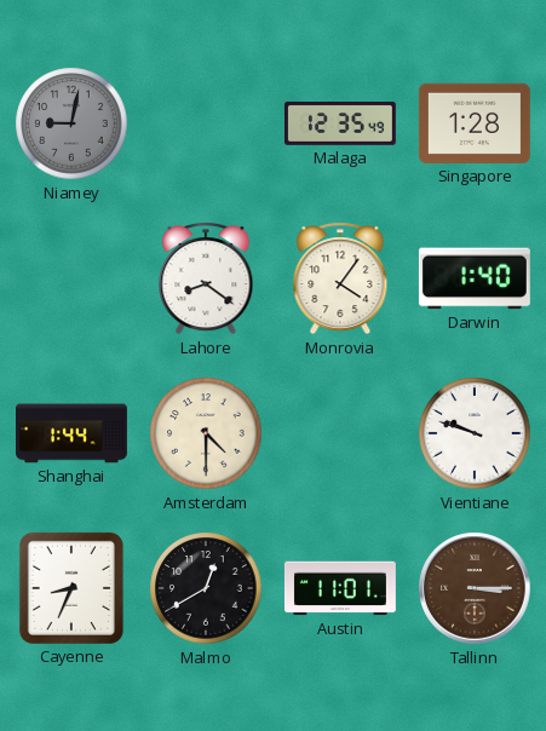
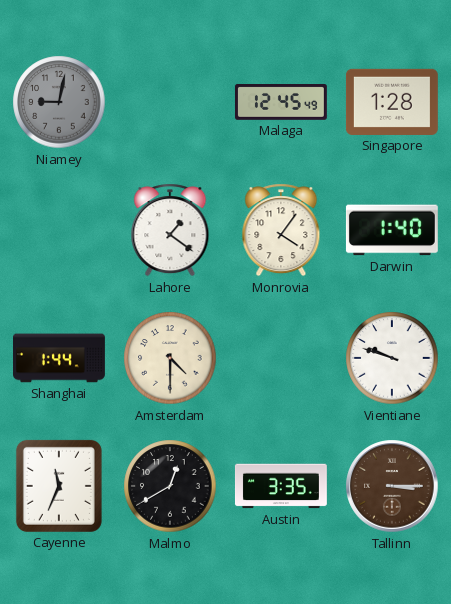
Malaga: 12:35 -> 12:45
Lahore: 8:21 -> 1:21
Cayenne: 8:34 -> 11:34
Austin: 11:01 -> 3:35
